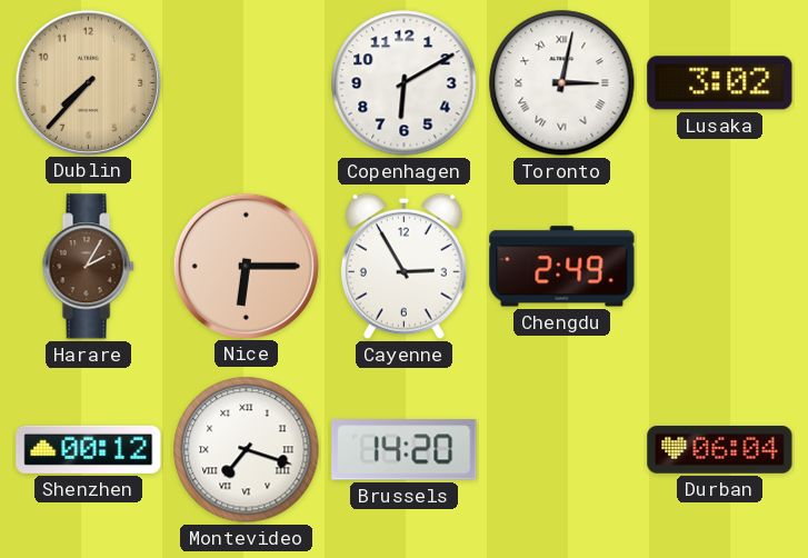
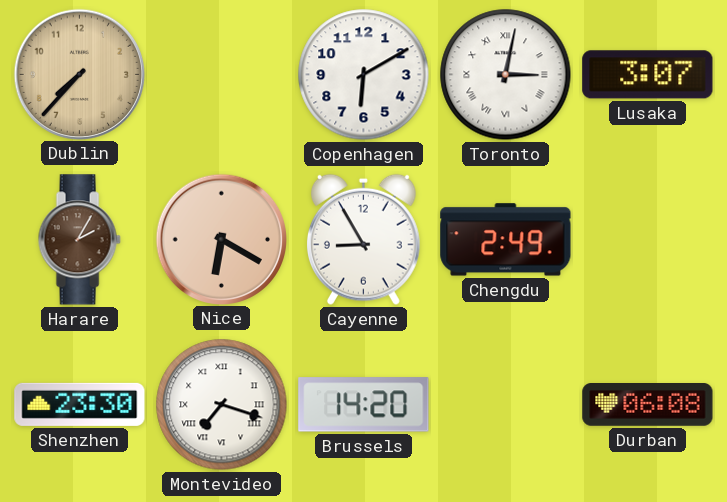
Lusaka: 3:02 -> 3:07
Nice: 6:15 -> 6:20
Cayenne: 2:55 -> 8:55
Shenzhen: 00:12 -> 23:30
Durban: 06:04 -> 06:08
